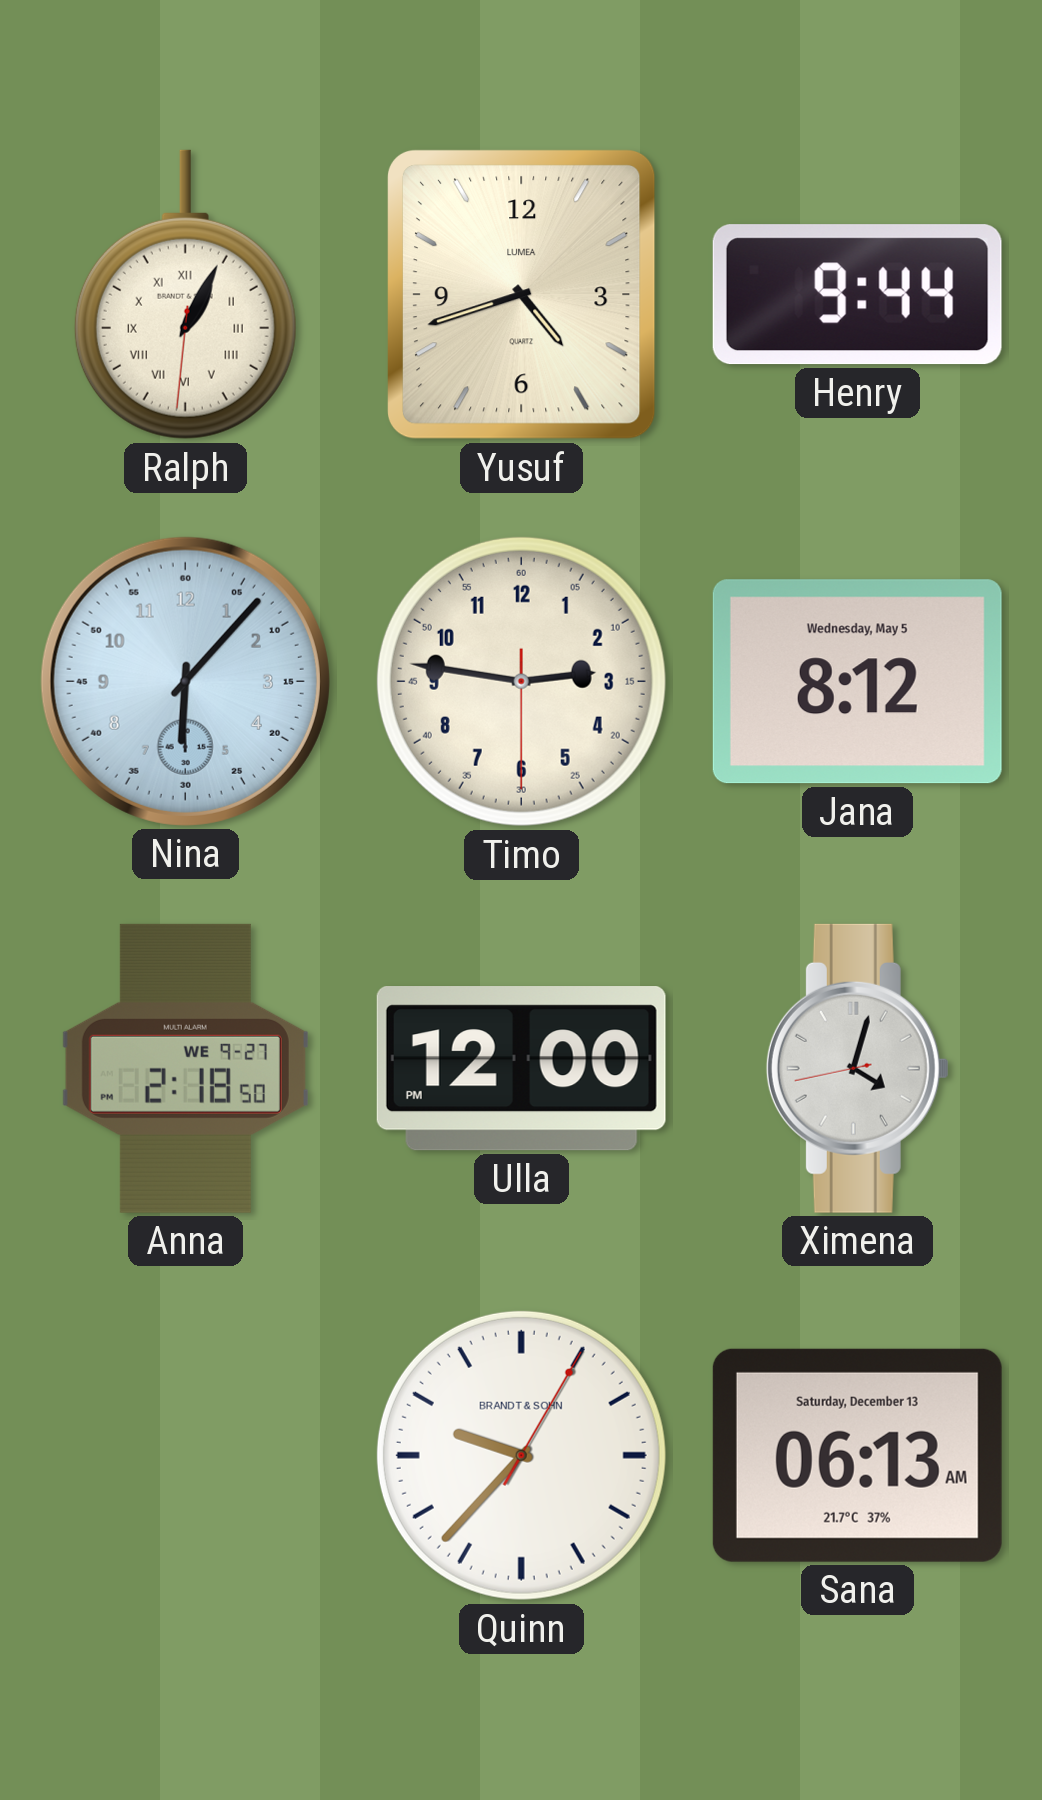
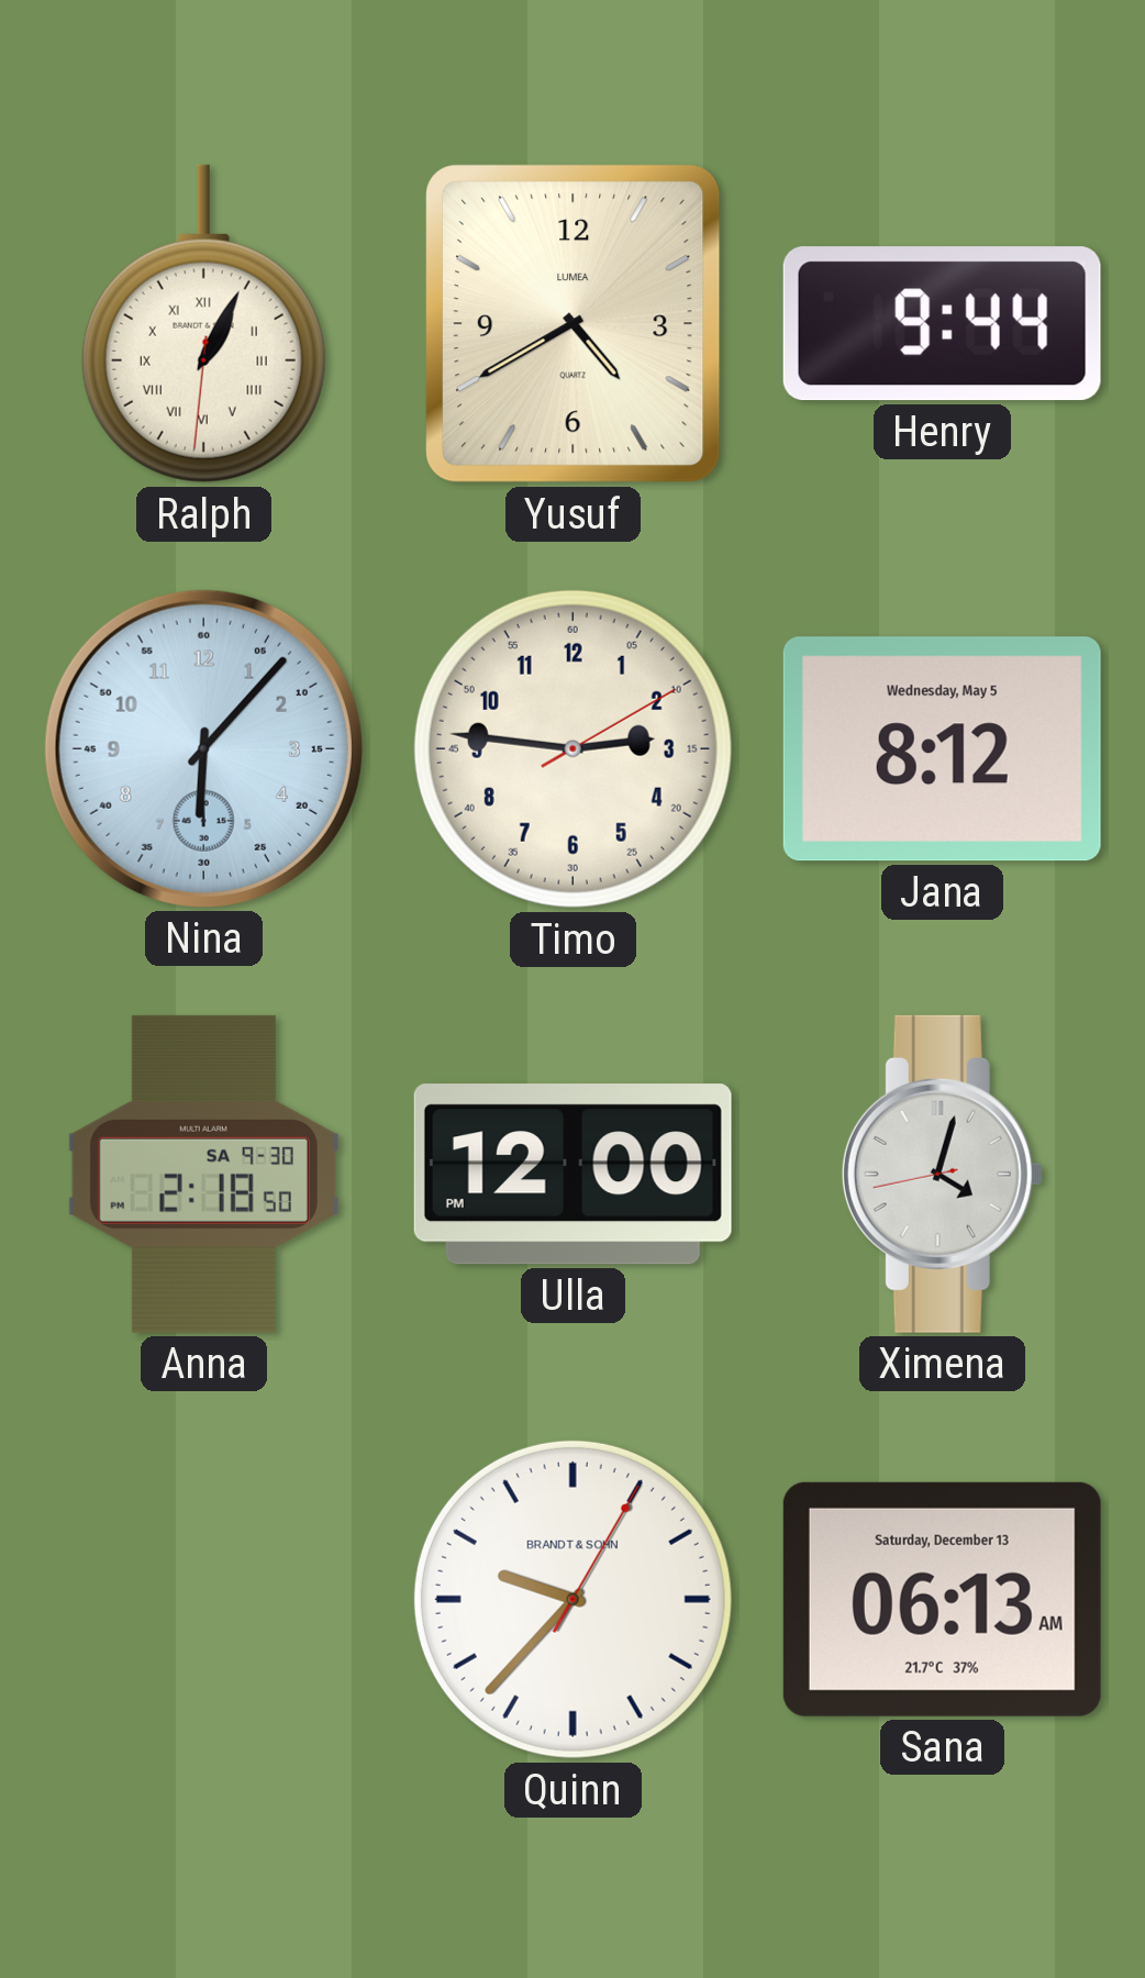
Yusuf: 4:42 -> 4:40
Timo: 2:46:30 -> 2:46:10
Anna date: WE 9-27 -> SA 9-30
